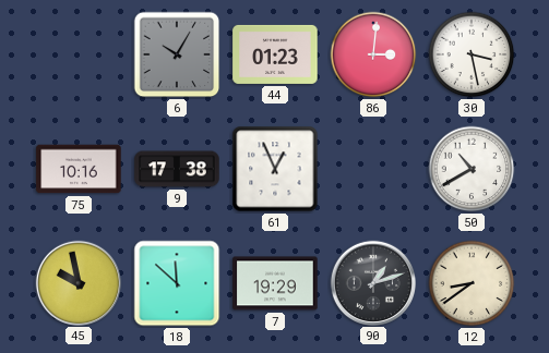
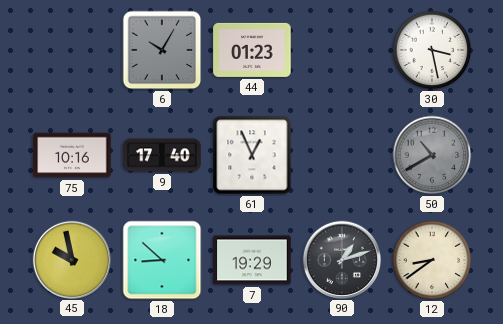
86: 3:01 -> none
9: 17:38 -> 17:40
50 dial: white -> grey
18: 11:52 -> 8:52
